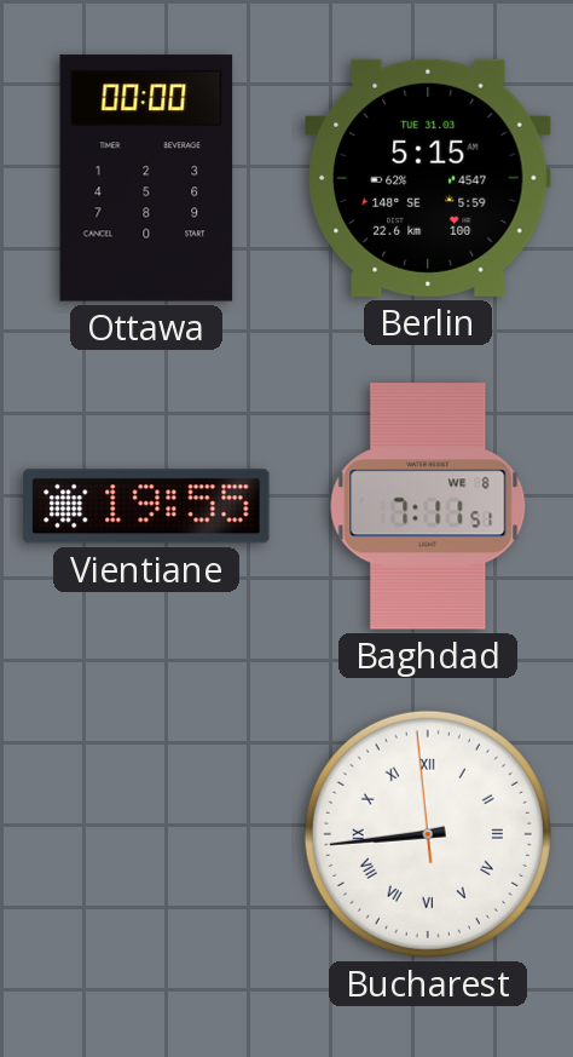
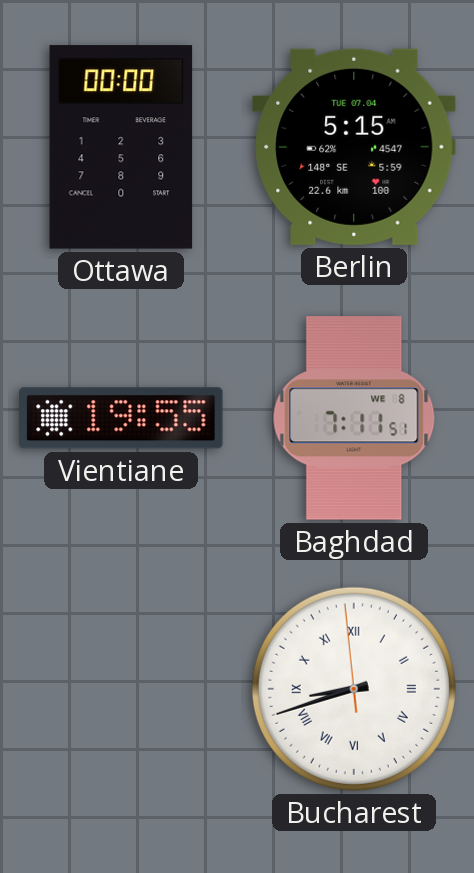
Berlin date: TUE 31.03 -> TUE 07.04
Bucharest: 8:43 -> 8:41
